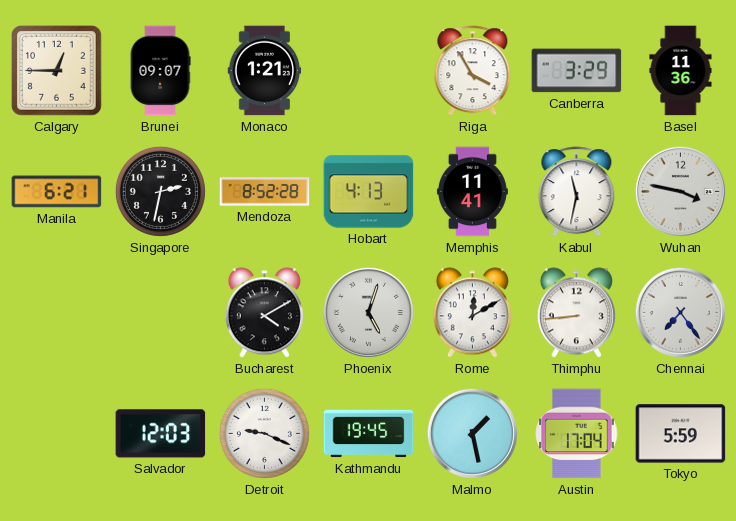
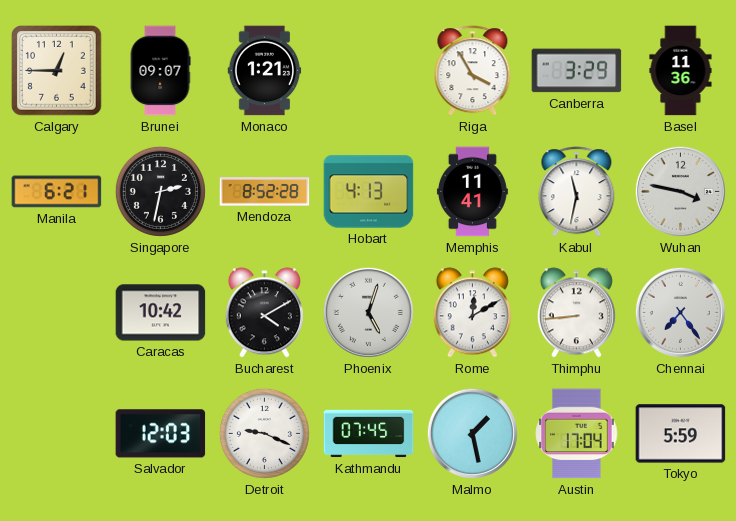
Caracas: none -> 10:42
Kathmandu: 19:45 -> 07:45
